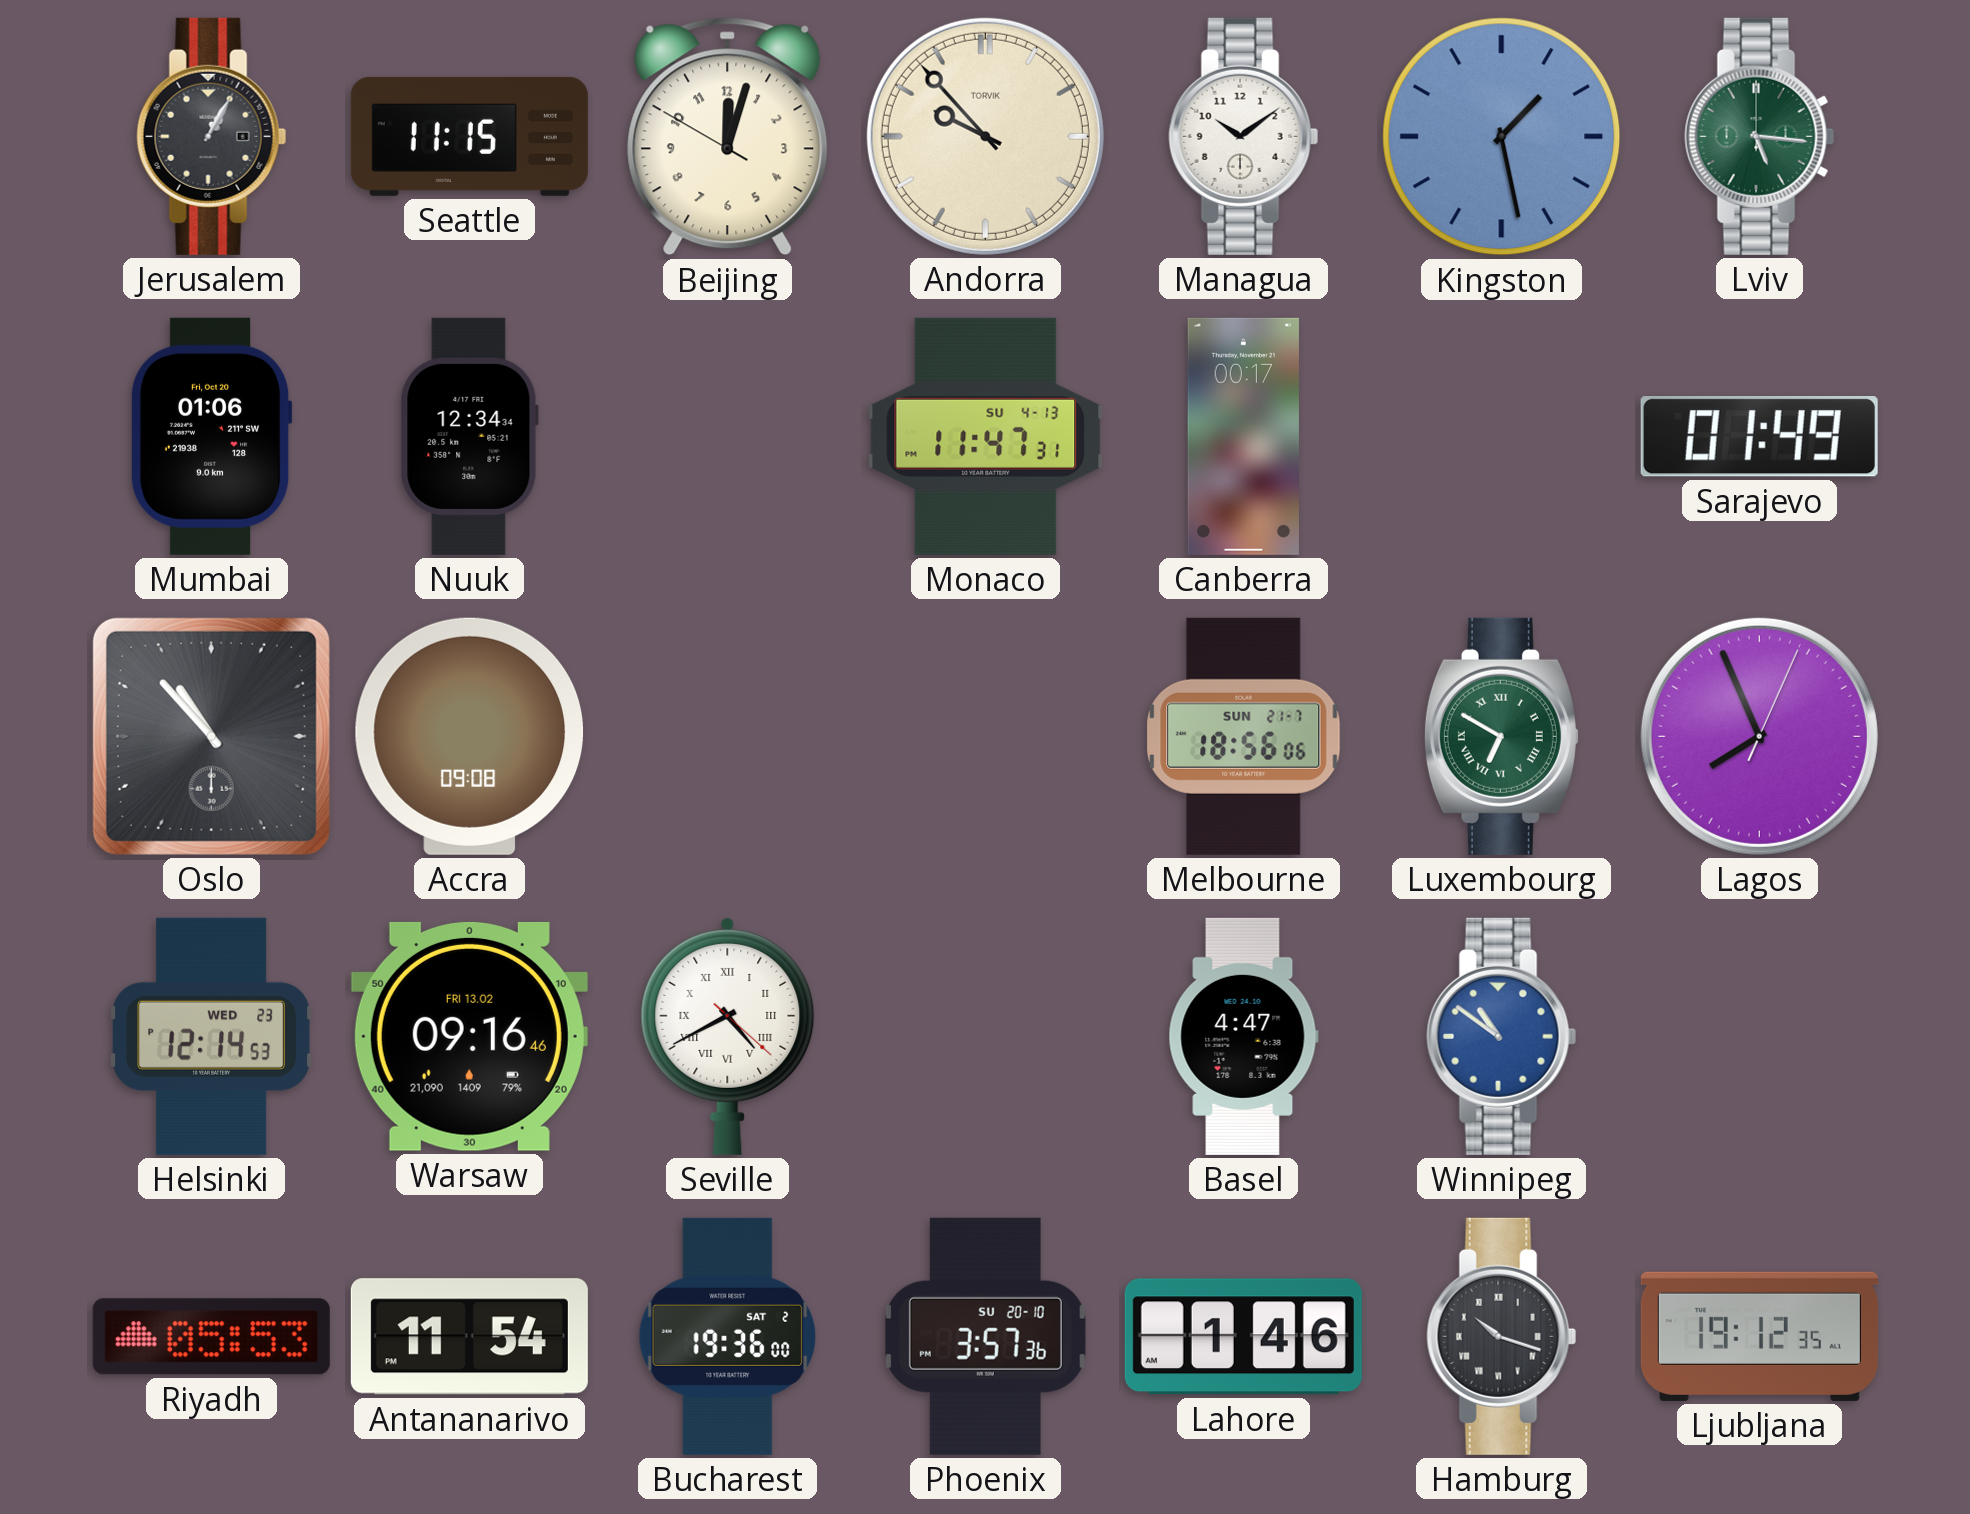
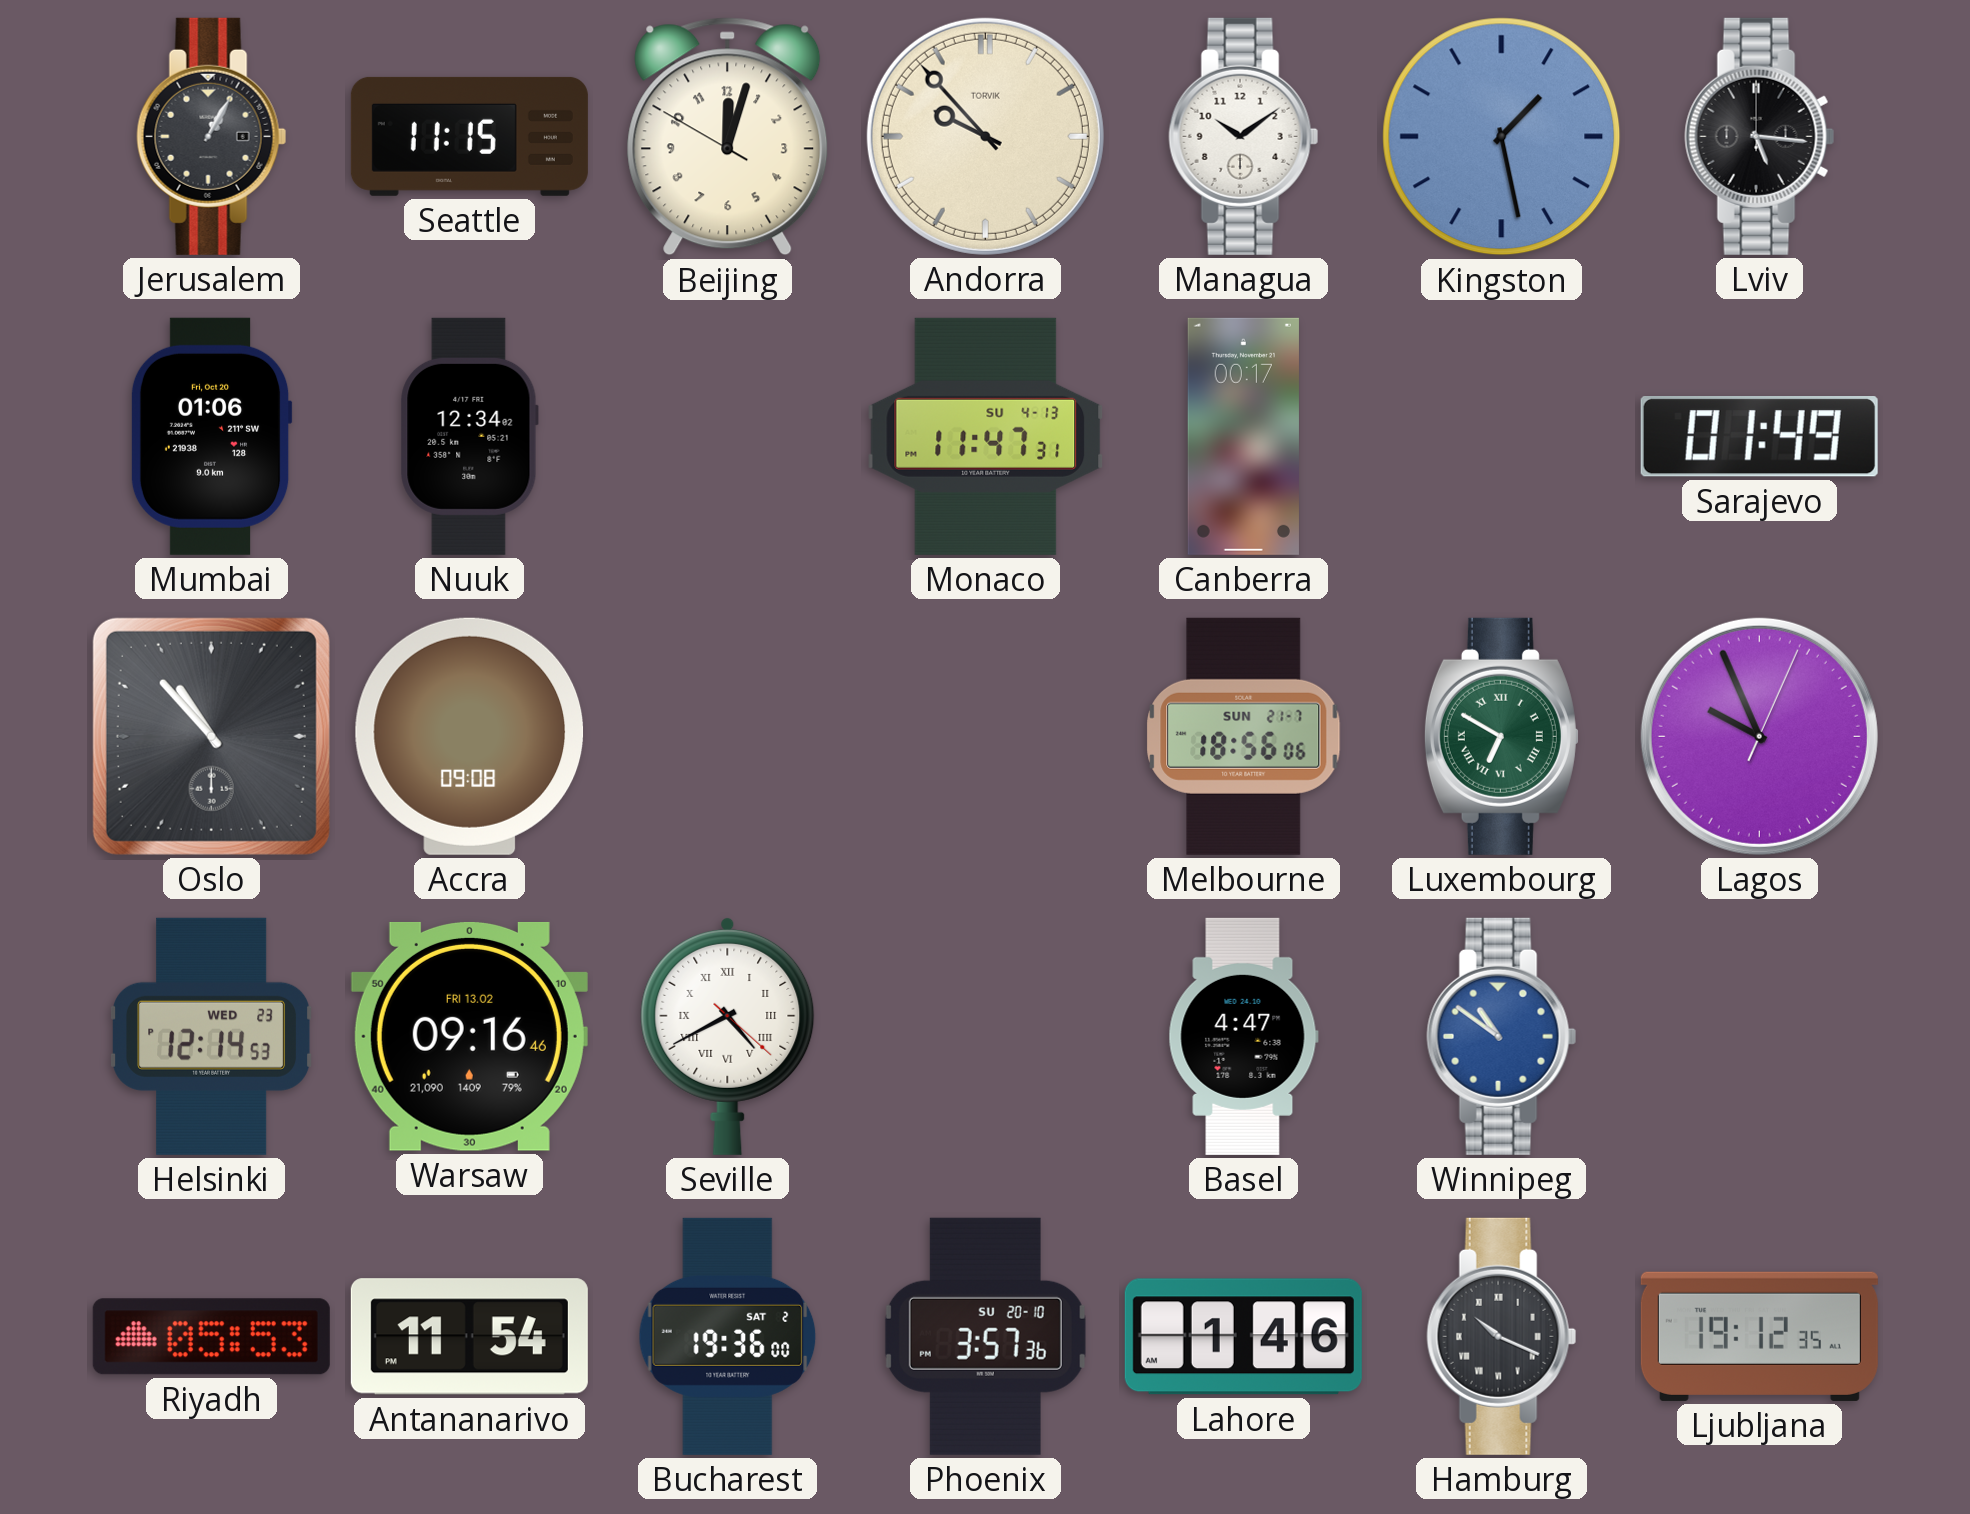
Lviv dial: green -> black
Nuuk: 12:34:34 -> 12:34:02
Lagos: 7:56 -> 9:56
Hamburg: 10:18 -> 10:19
